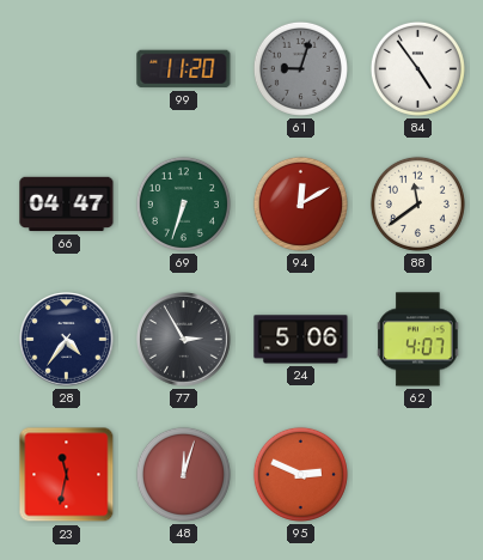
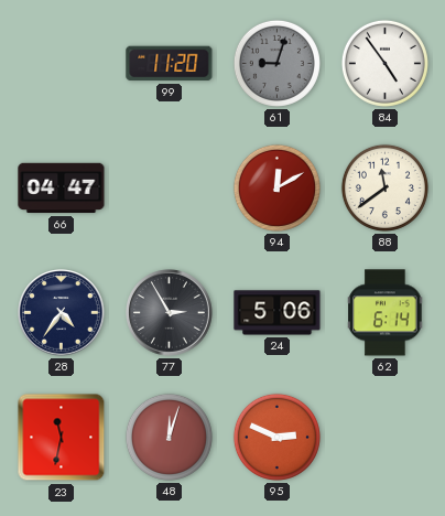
69: 6:33 -> none
62: 4:07 -> 6:14
